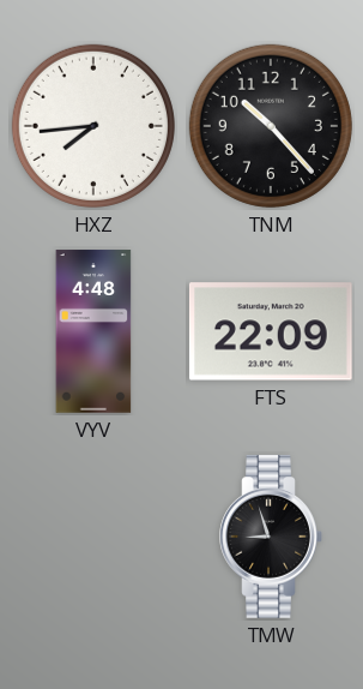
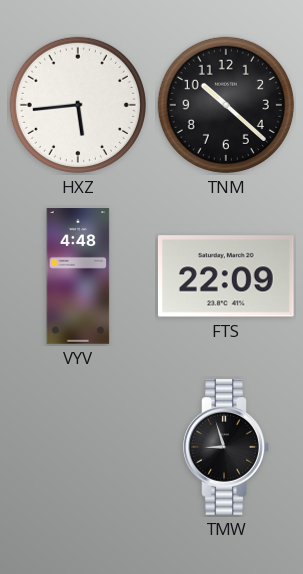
HXZ: 7:44 -> 5:44
TNM: 10:23 -> 10:22
